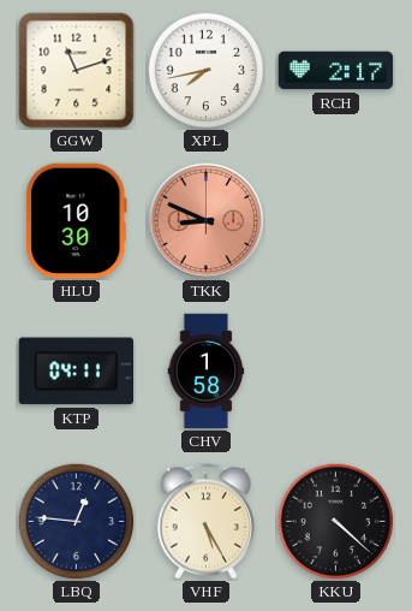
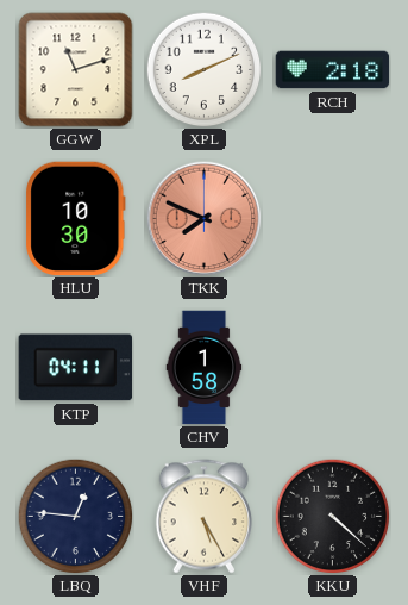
XPL: 7:43 -> 8:11
RCH: 2:17 -> 2:18
TKK: 8:49 -> 7:49
